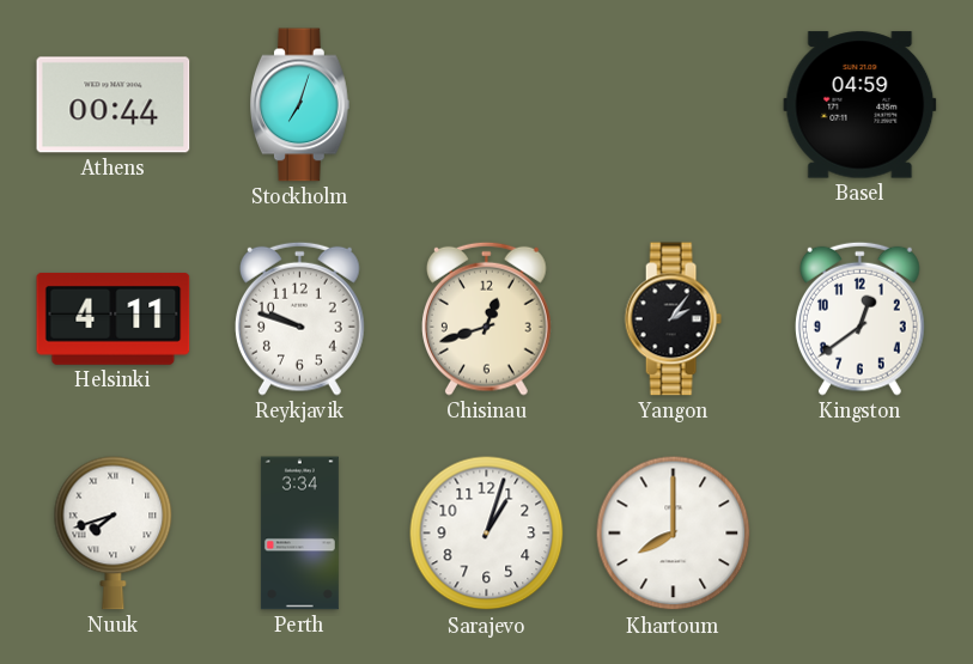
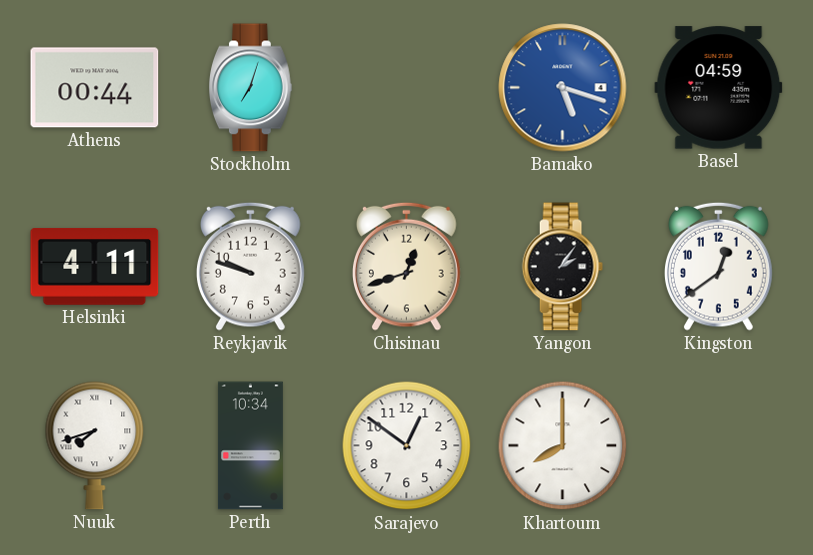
Bamako: none -> 5:18
Perth: 3:34 -> 10:34
Sarajevo: 1:03 -> 12:51
